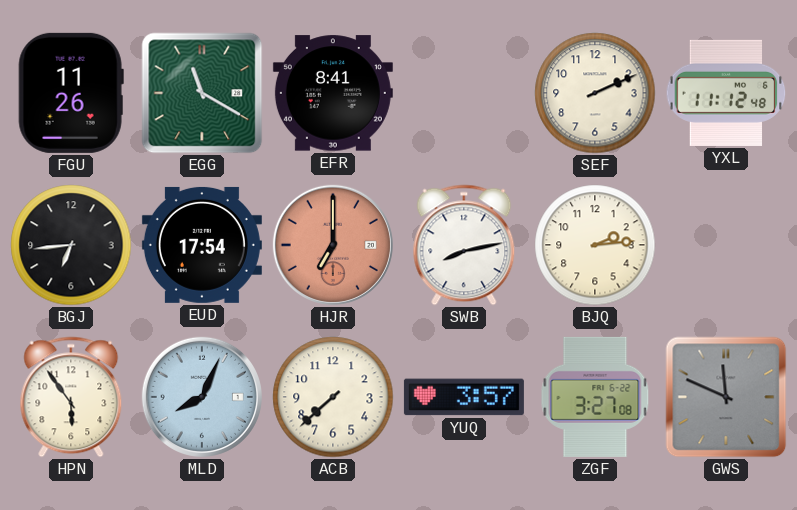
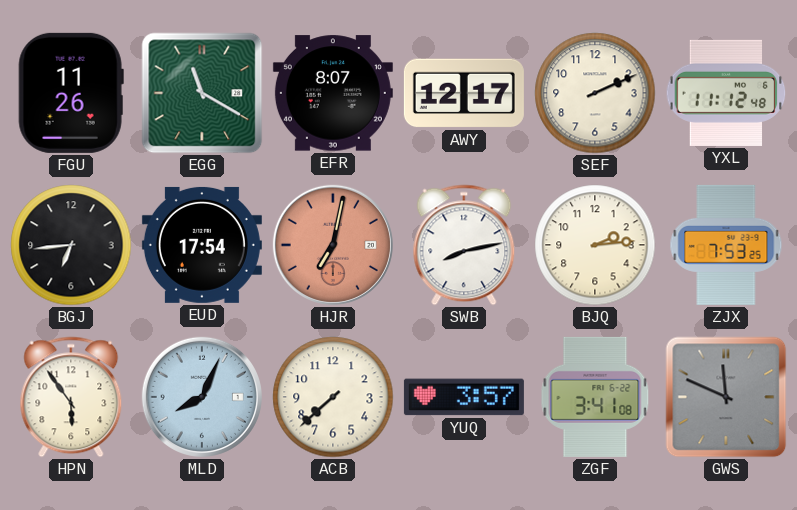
EFR: 8:41 -> 8:07
AWY: none -> 12:17
HJR: 7:00 -> 7:02
ZJX: none -> 7:53
ZGF: 3:27 -> 3:41
